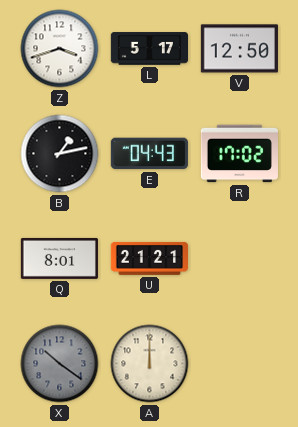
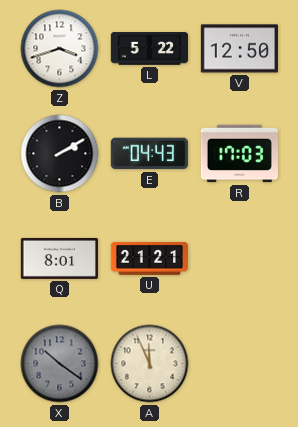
L: 5:17 -> 5:22
B: 1:13 -> 2:10
R: 17:02 -> 17:03
A: 12:00 -> 11:56
